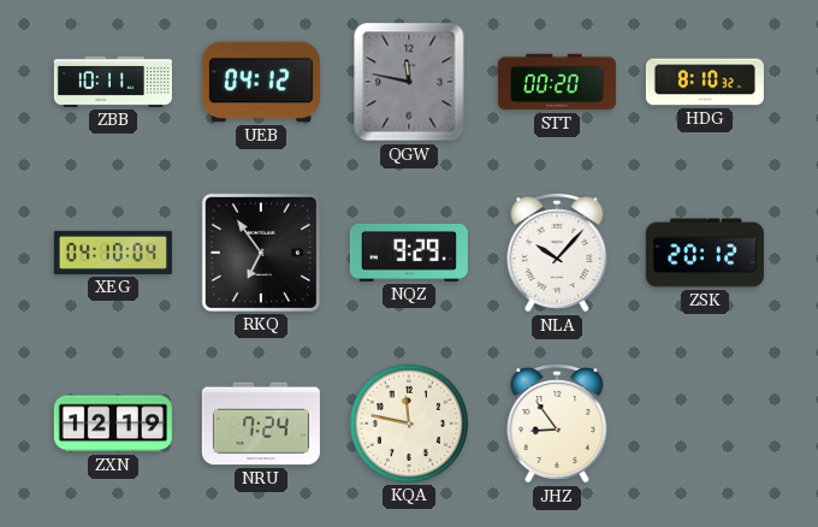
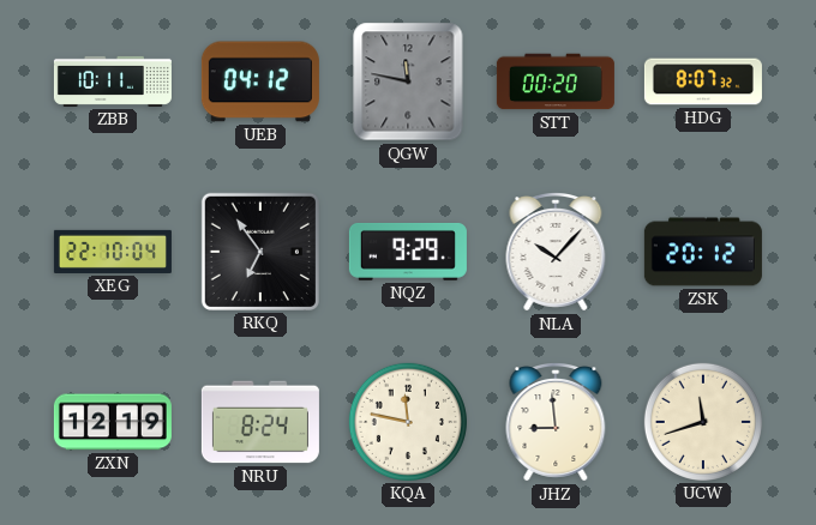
HDG: 8:10 -> 8:07
XEG: 04:10 -> 22:10
NRU: 7:24 -> 8:24
JHZ: 8:54 -> 8:59
UCW: none -> 11:42
